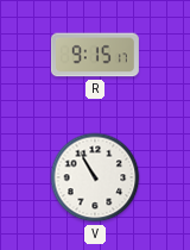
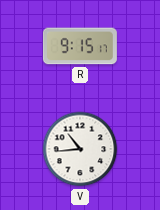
V: 10:55 -> 10:44
